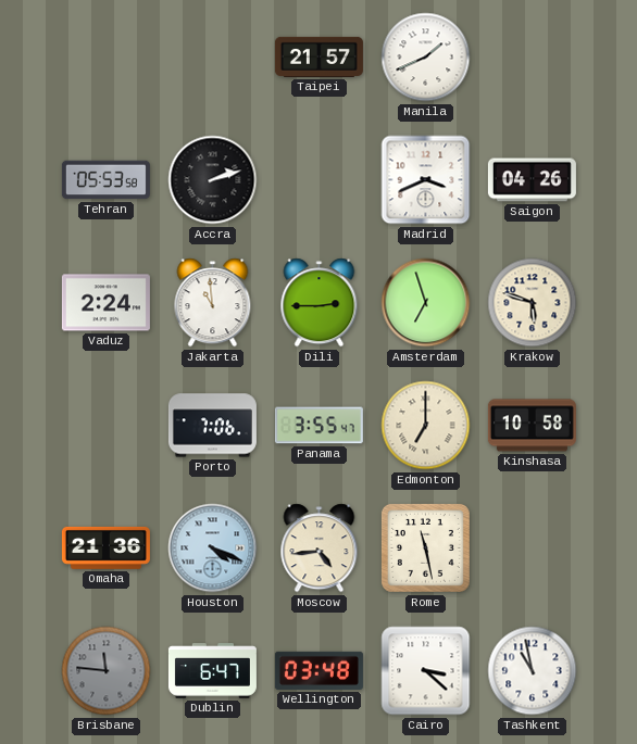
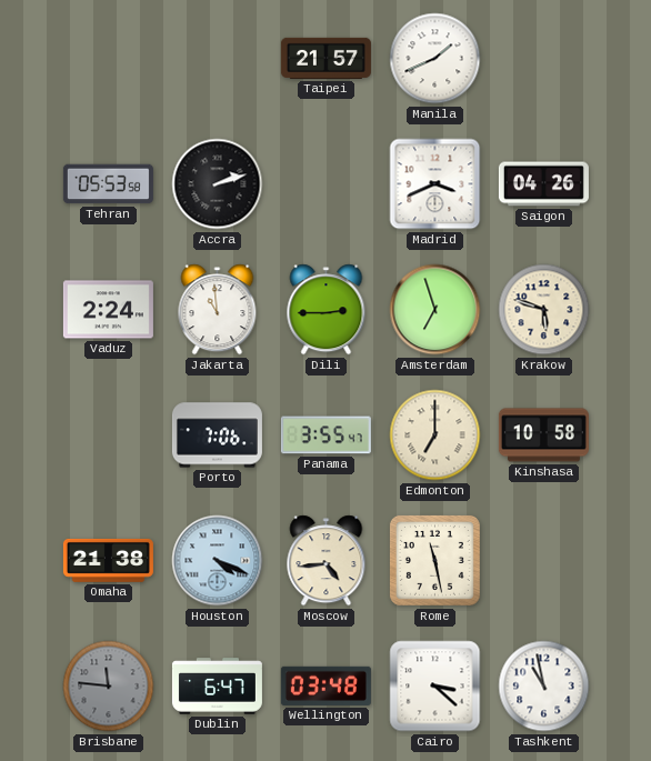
Omaha: 21:36 -> 21:38
